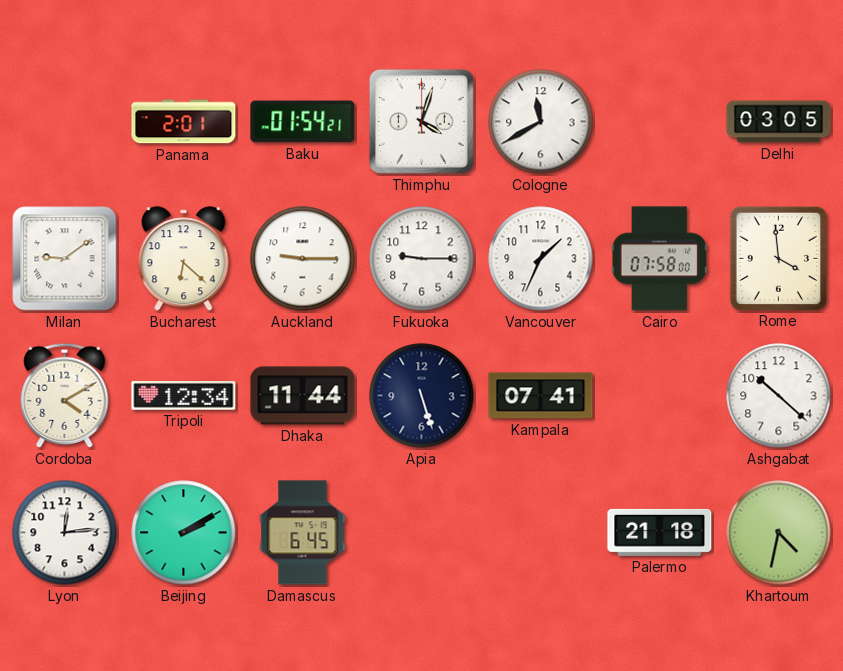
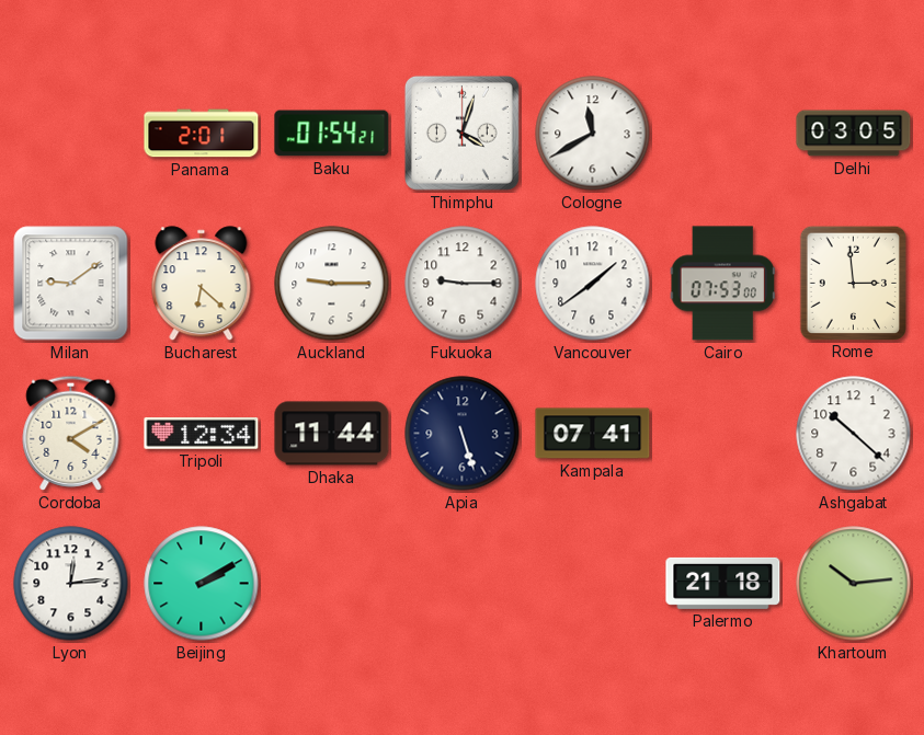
Vancouver: 1:34 -> 1:39
Cairo: 07:58 -> 07:53
Rome: 3:59 -> 2:59
Damascus: 6:45 -> none
Khartoum: 4:32 -> 10:14
